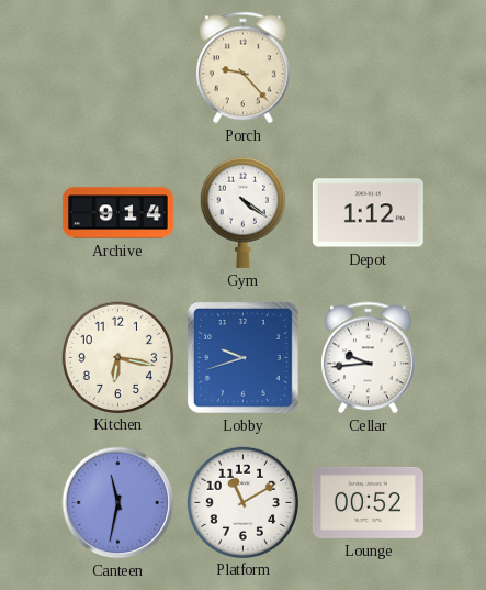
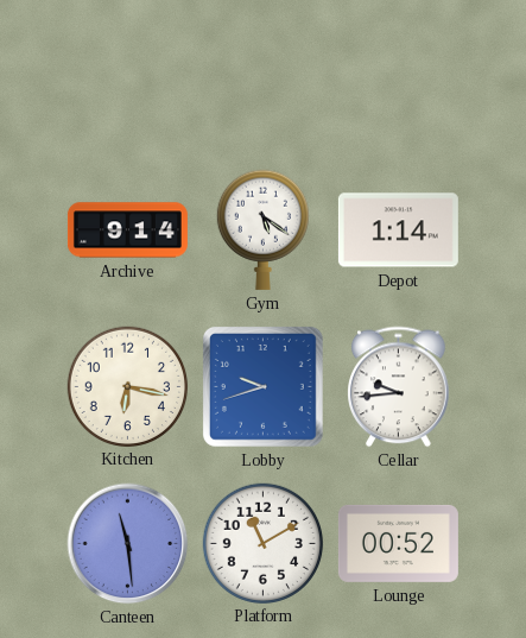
Porch: 9:23 -> none
Gym: 4:21 -> 5:21
Depot: 1:12 -> 1:14
Canteen: 11:32 -> 11:29
